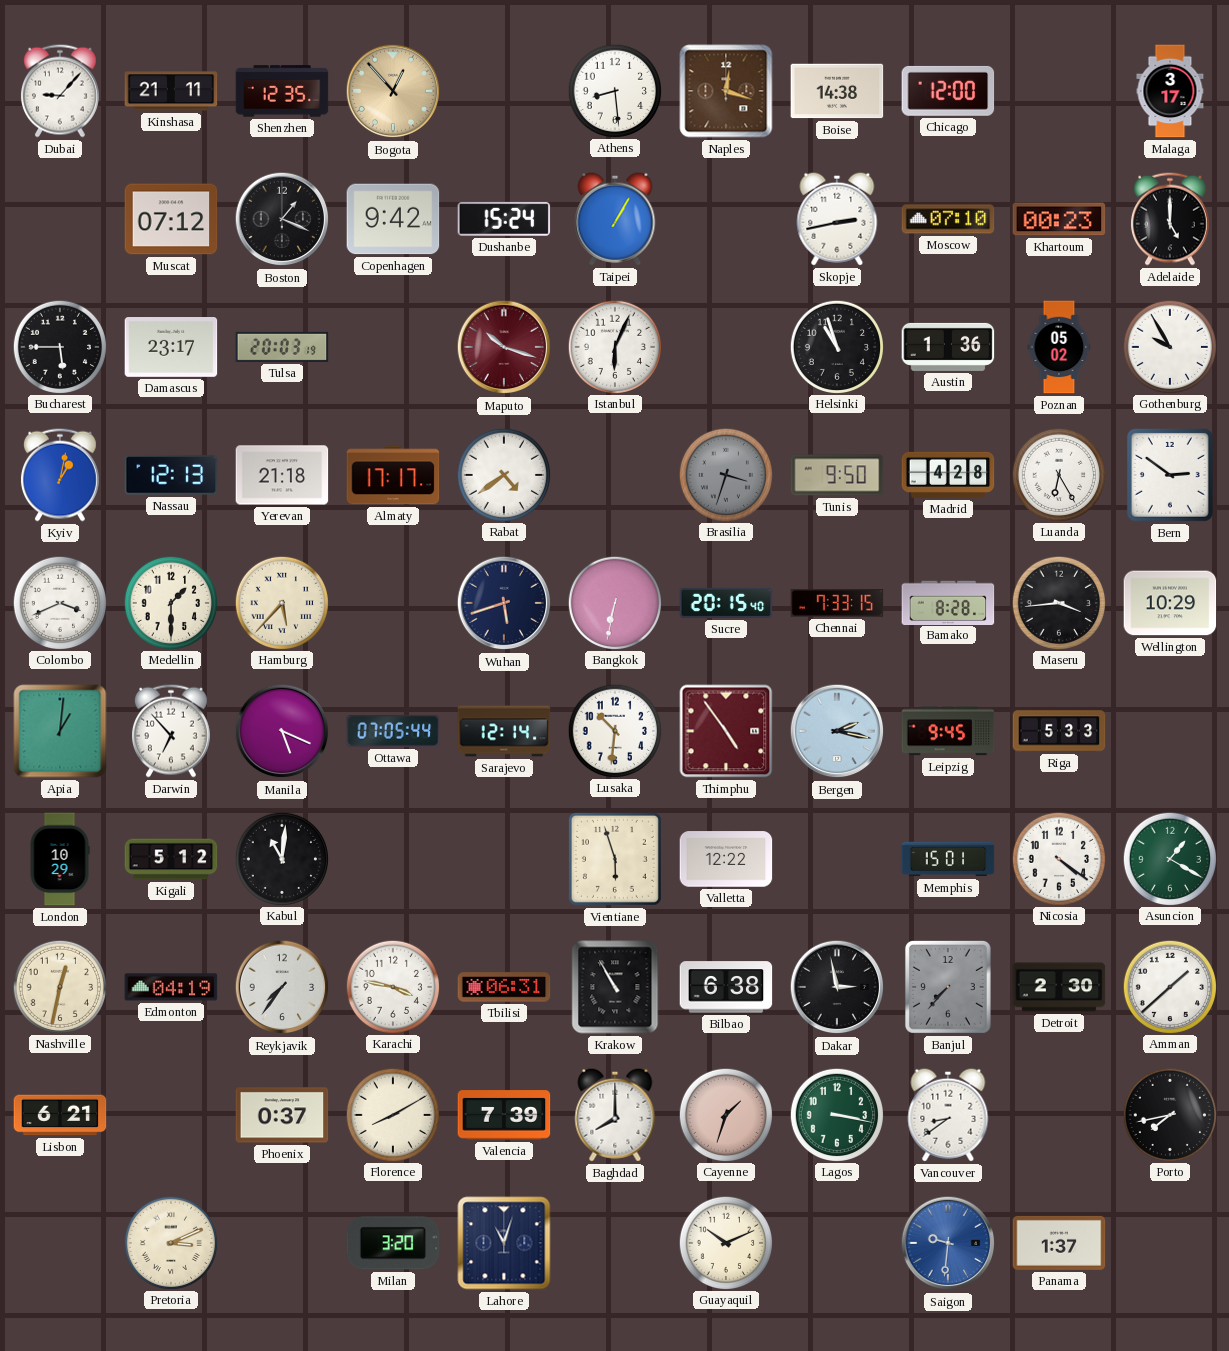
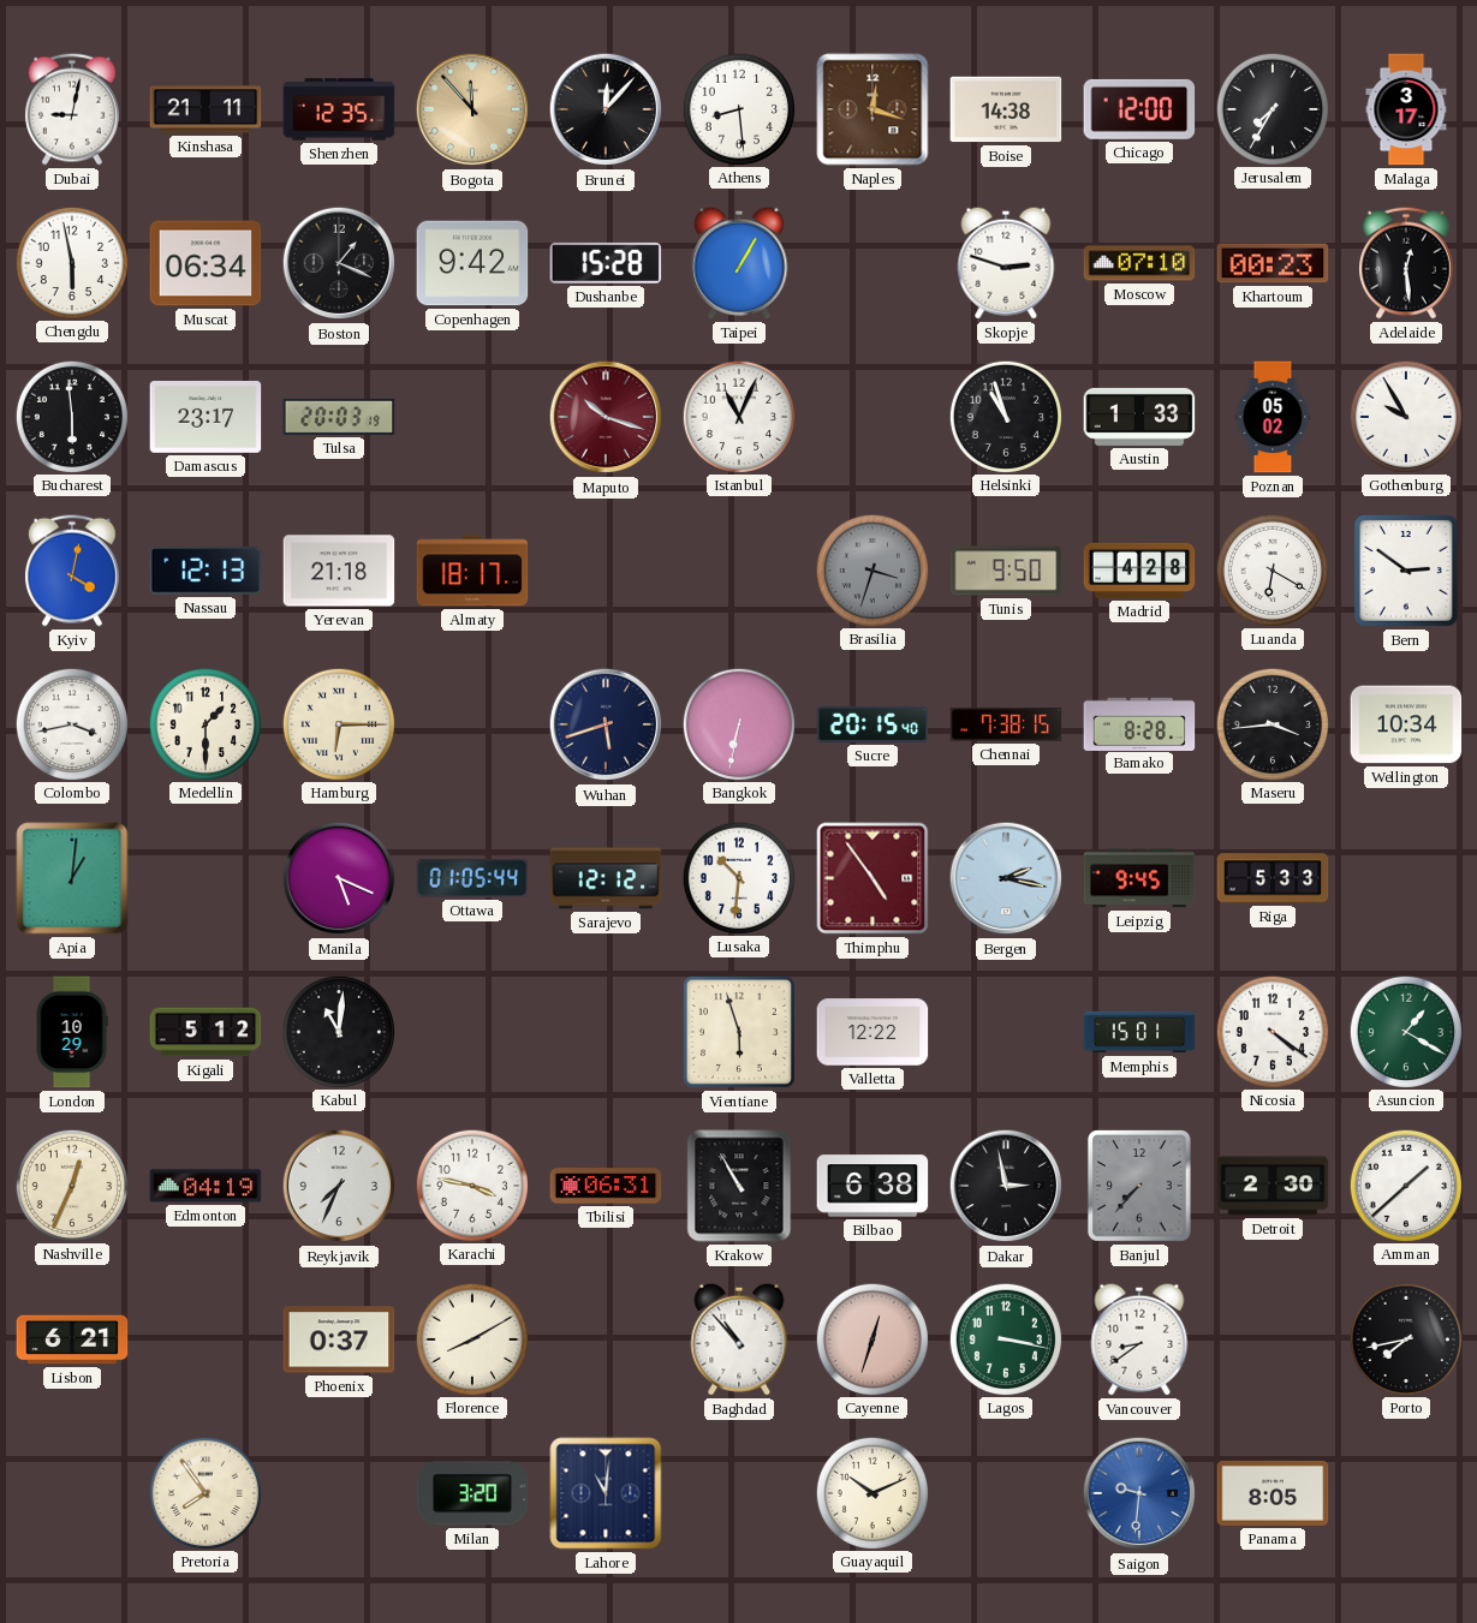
Dubai: 9:07 -> 9:02
Bogota: 12:53 -> 11:53
Brunei: none -> 12:07
Jerusalem: none -> 7:35
Chengdu: none -> 5:58
Muscat: 07:12 -> 06:34
Dushanbe: 15:24 -> 15:28
Skopje: 2:43 -> 2:48
Adelaide: 5:00 -> 12:29
Bucharest: 5:45 -> 5:59
Istanbul: 6:04 -> 11:04
Austin: 1:36 -> 1:33
Kyiv: 1:02 -> 4:02
Almaty: 17:17 -> 18:17
Rabat: 4:39 -> none
Luanda: 6:25 -> 6:20
Colombo: 3:41 -> 3:43
Hamburg: 5:37 -> 6:15
Chennai: 7:33 -> 7:38
Wellington: 10:29 -> 10:34
Darwin: 6:53 -> none
Ottawa: 07:05 -> 01:05
Sarajevo: 12:14 -> 12:12
Nashville: 12:32 -> 12:34
Reykjavik: 7:36 -> 7:34
Valencia: 7:39 -> none
Baghdad: 8:00 -> 10:53
Cayenne: 1:33 -> 12:33
Pretoria: 3:11 -> 7:54
Lahore: 11:03 -> 11:01
Panama: 1:37 -> 8:05
